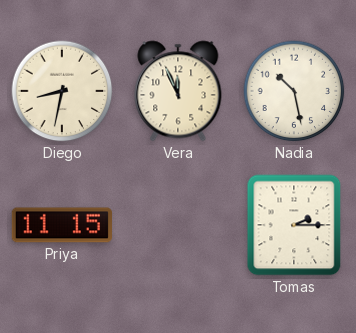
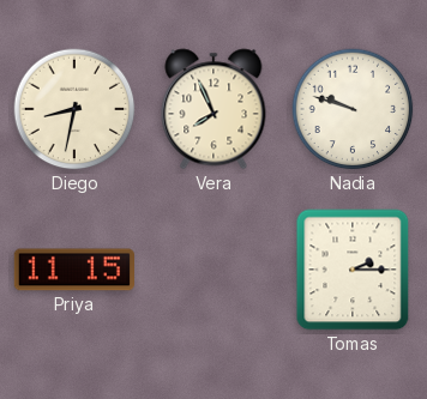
Vera: 11:56 -> 7:56
Nadia: 10:28 -> 9:48
